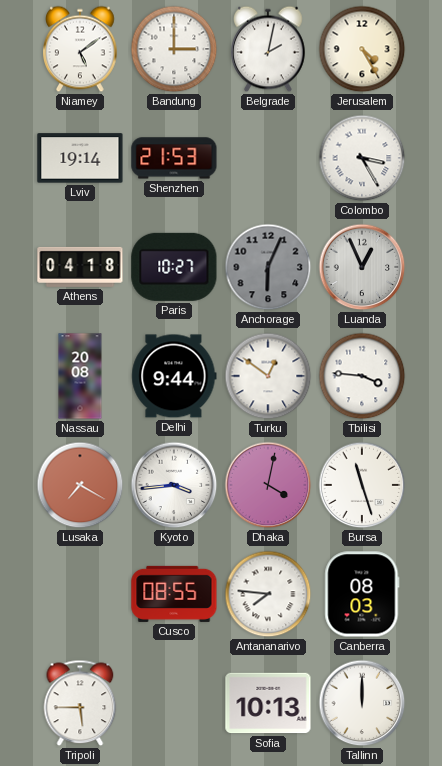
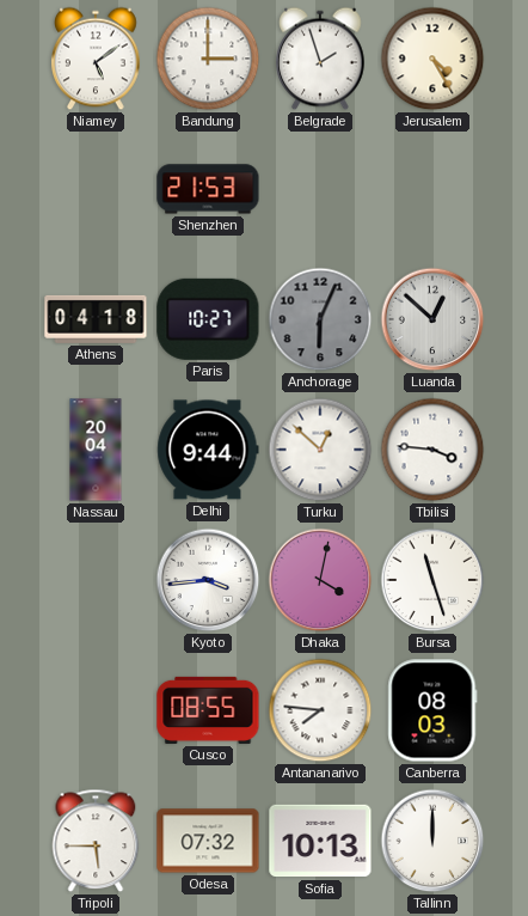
Belgrade: 2:02 -> 1:57
Lviv: 19:14 -> none
Colombo: 3:25 -> none
Luanda: 12:56 -> 12:52
Nassau: 20:08 -> 20:04
Turku: 12:51 -> 12:52
Lusaka: 7:20 -> none
Odesa: none -> 07:32
